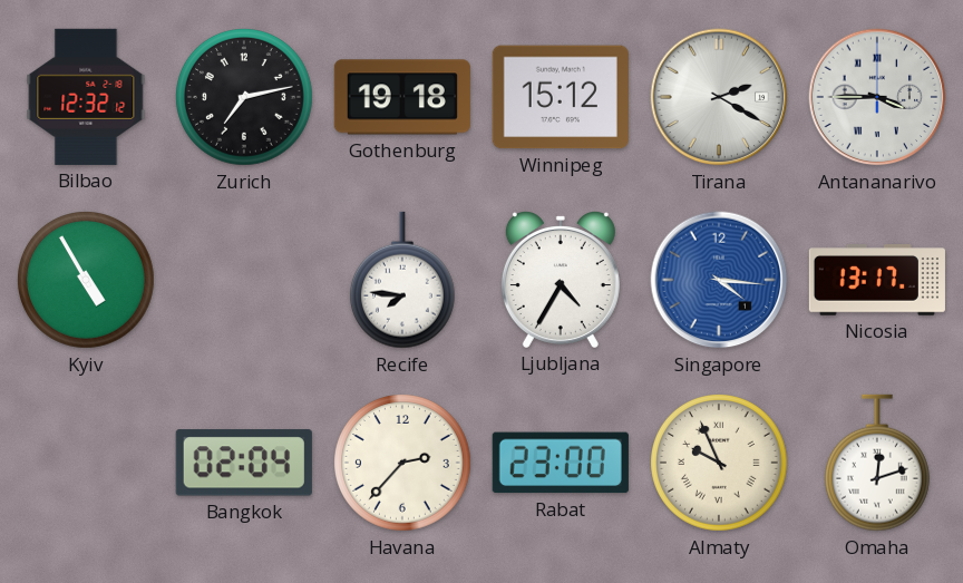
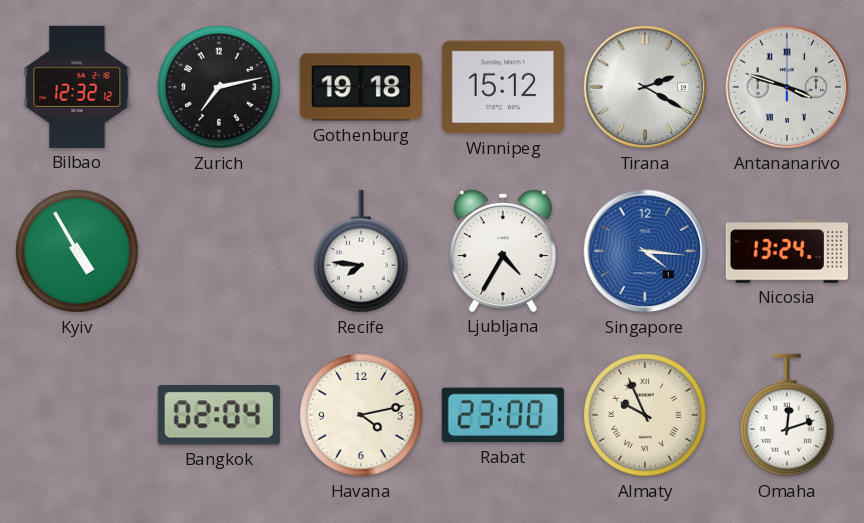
Antananarivo: 3:45 -> 3:48
Nicosia: 13:17 -> 13:24
Havana: 2:37 -> 4:13
